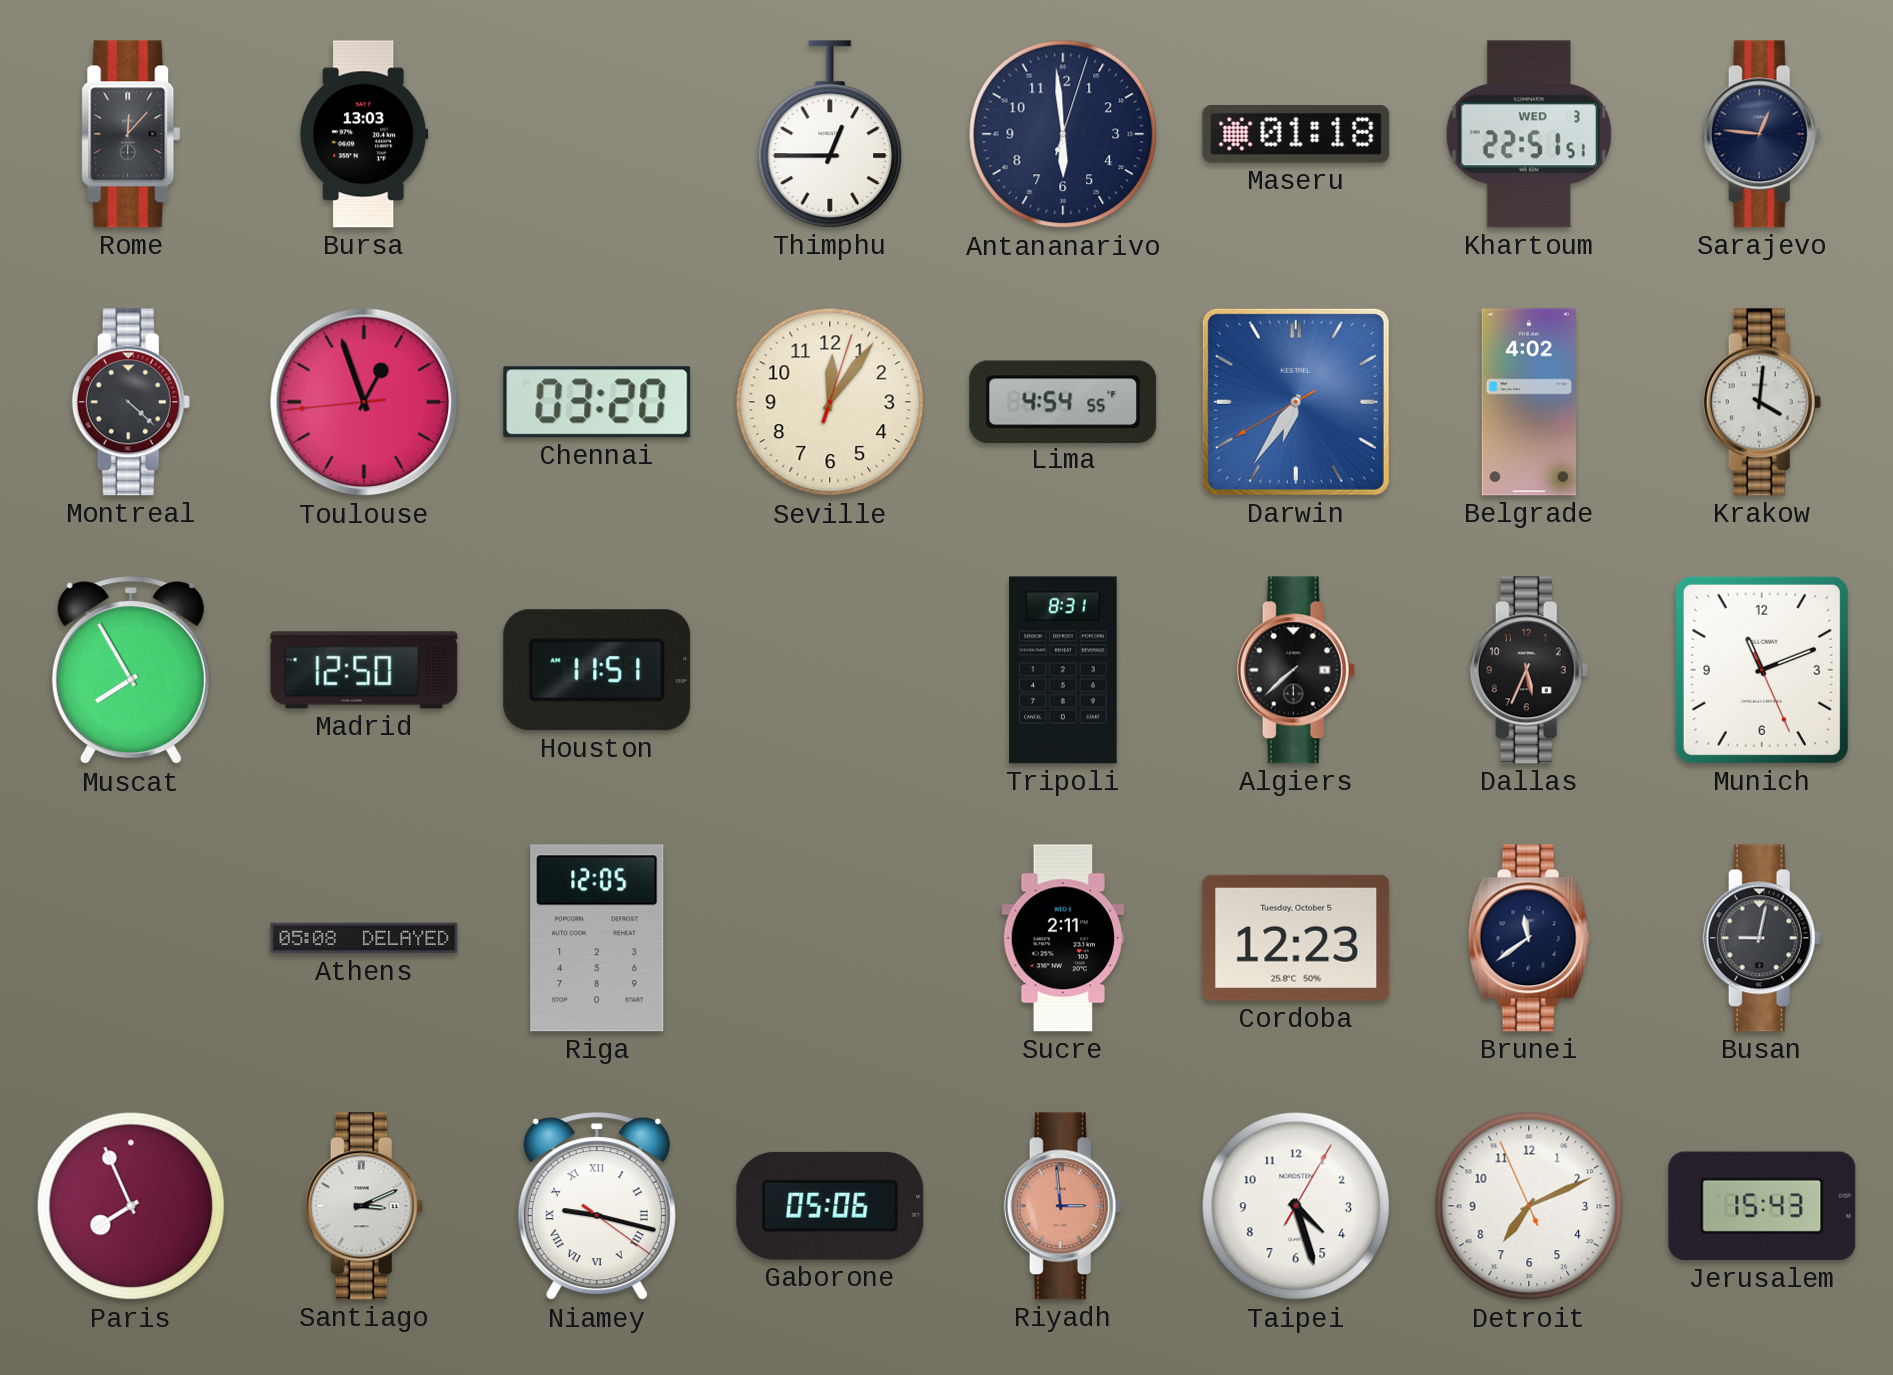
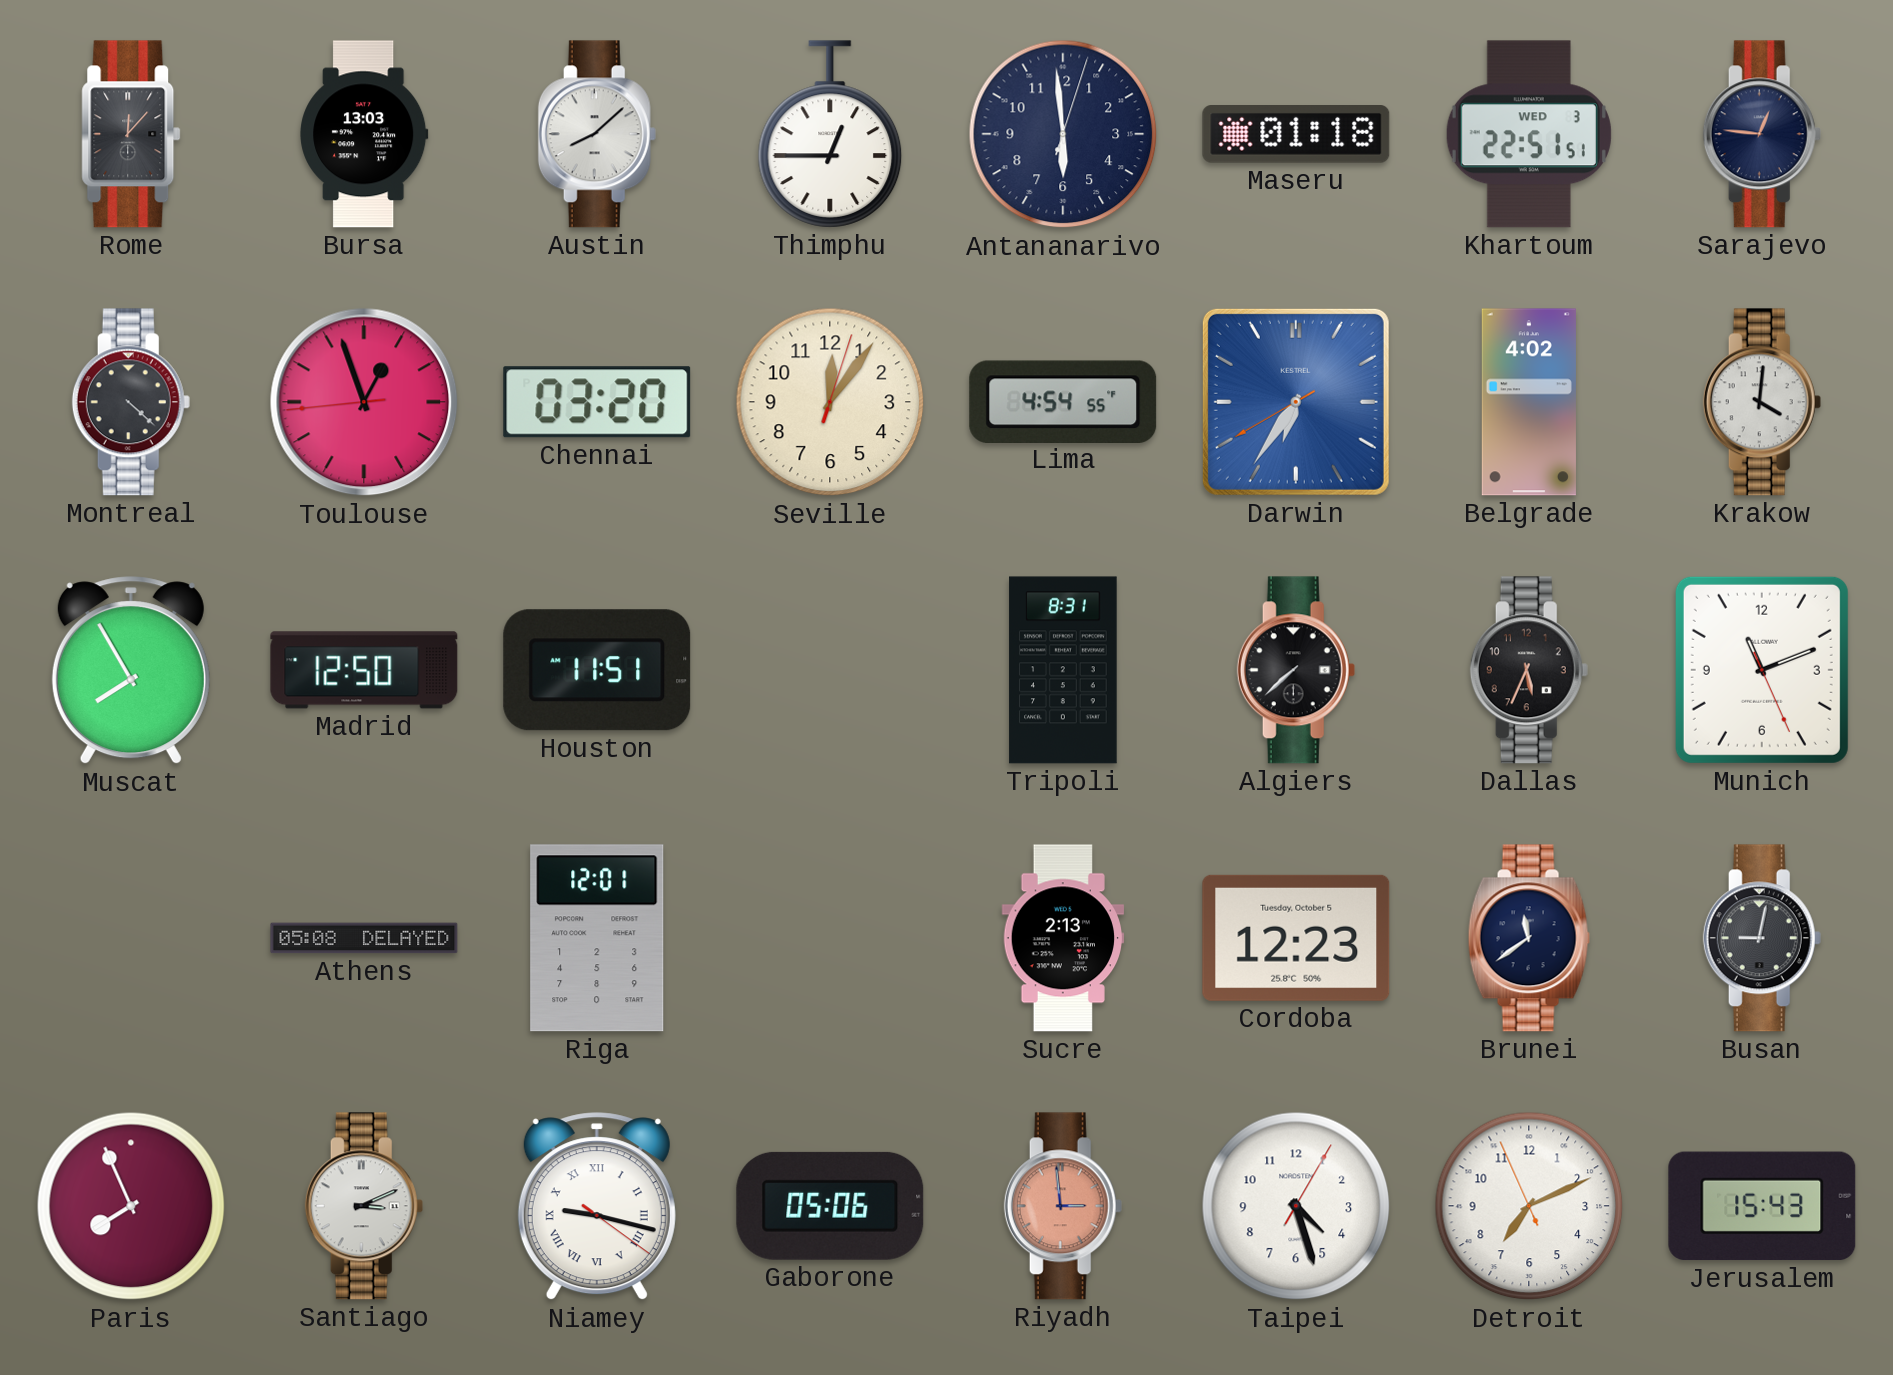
Austin: none -> 8:08
Riga: 12:05 -> 12:01
Sucre: 2:11 -> 2:13
